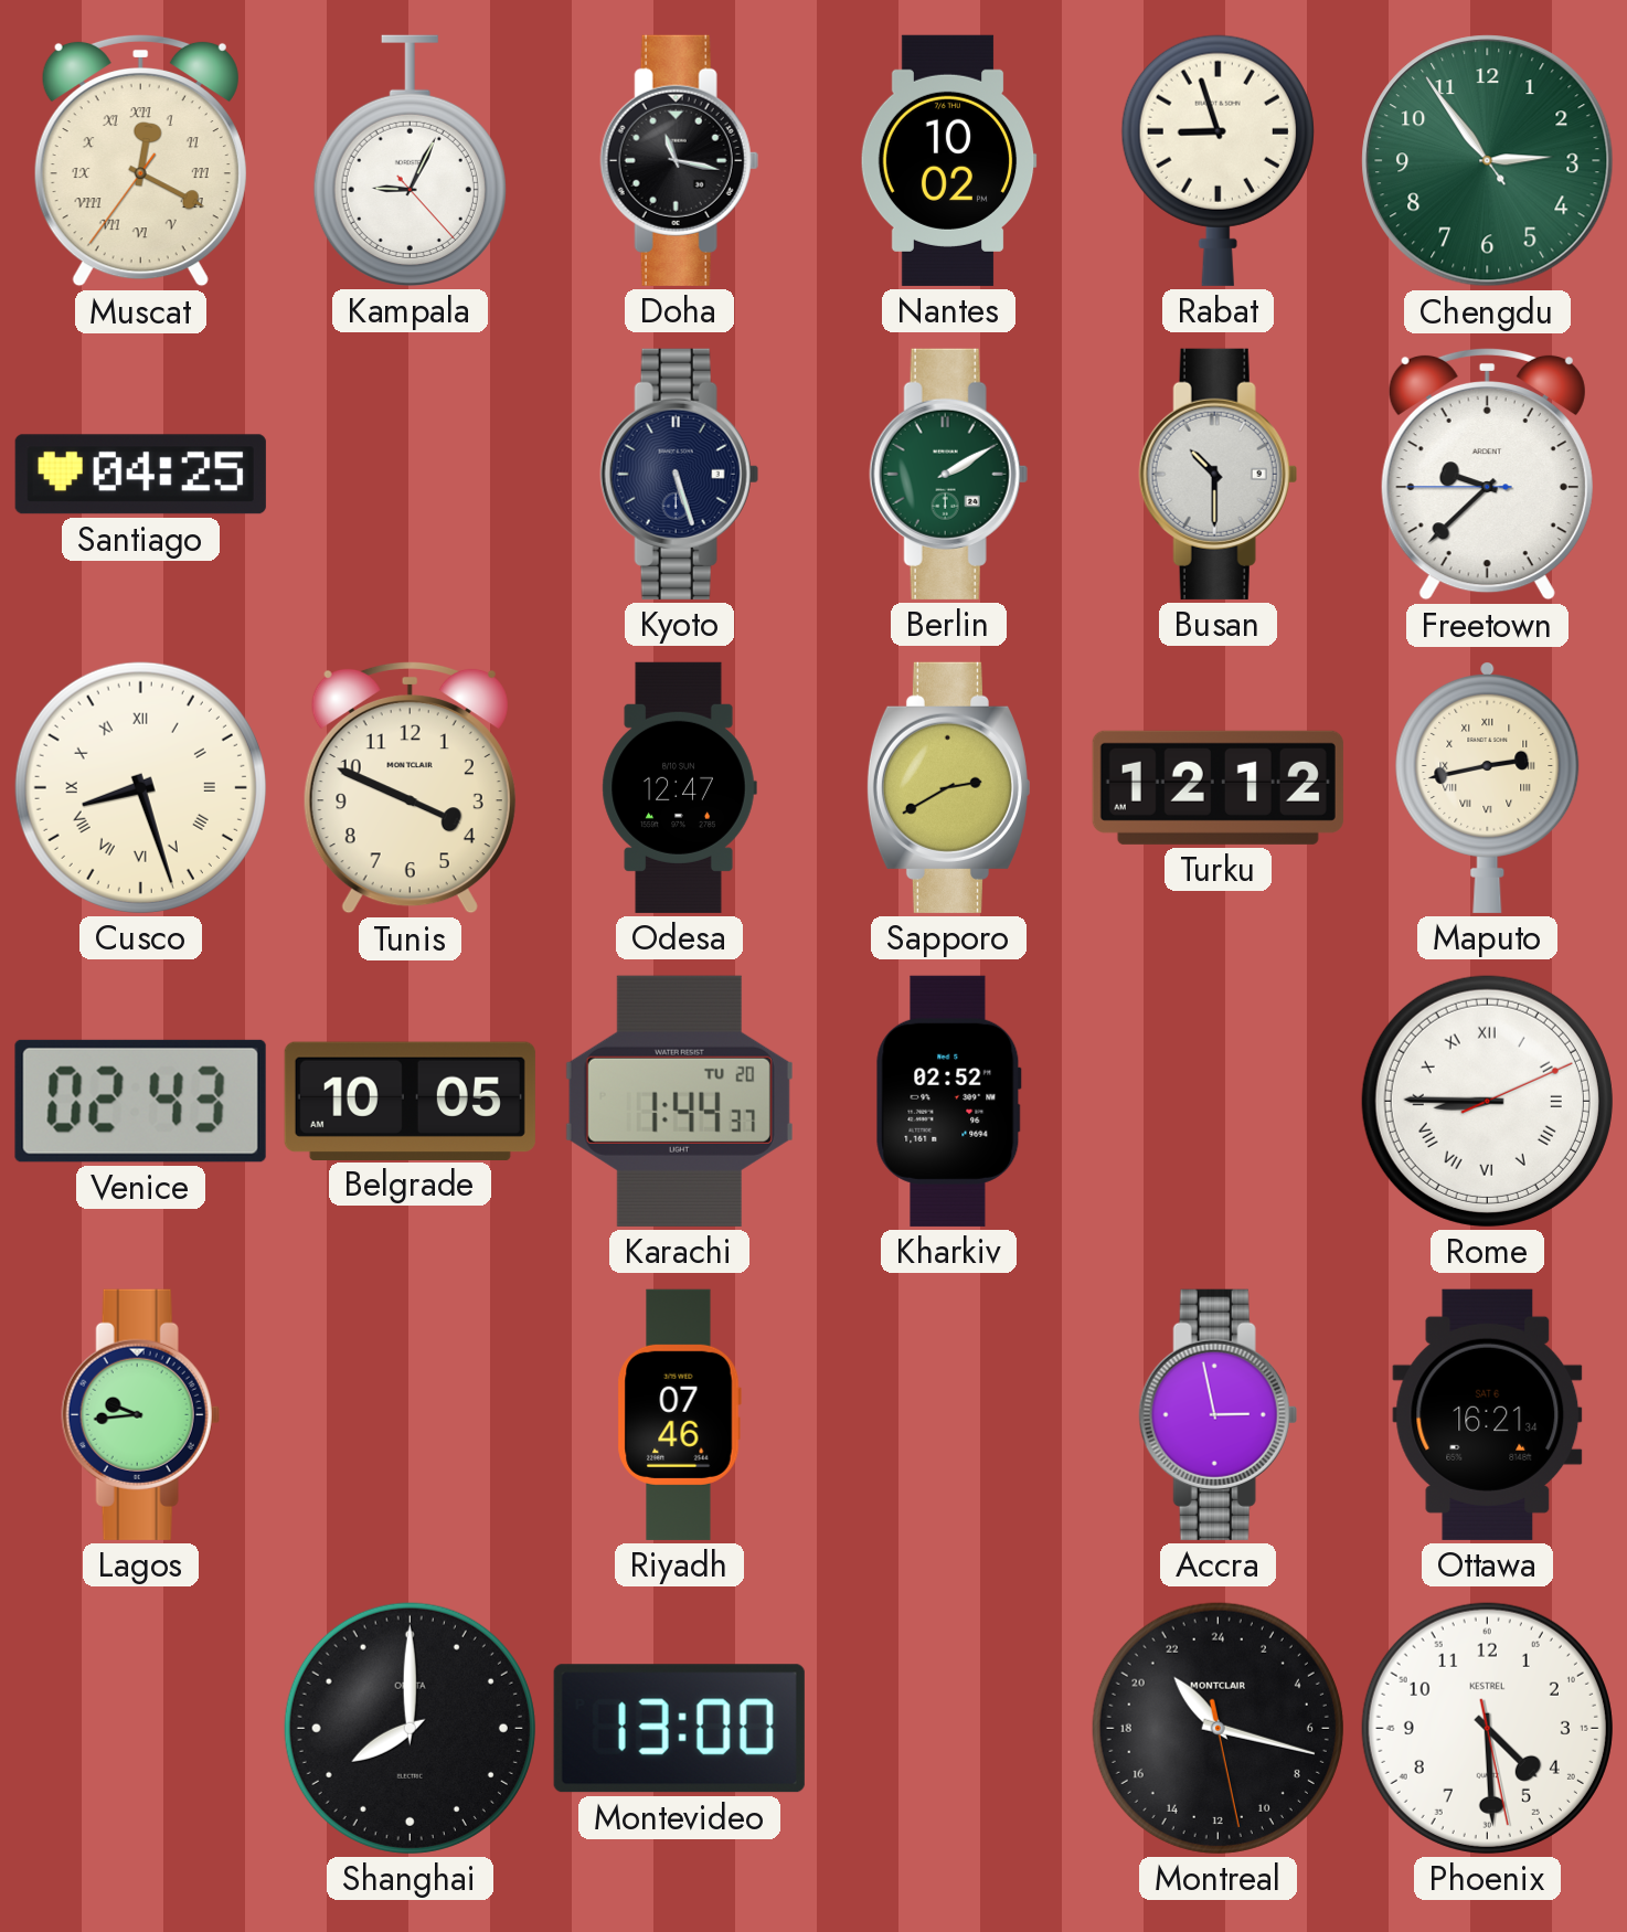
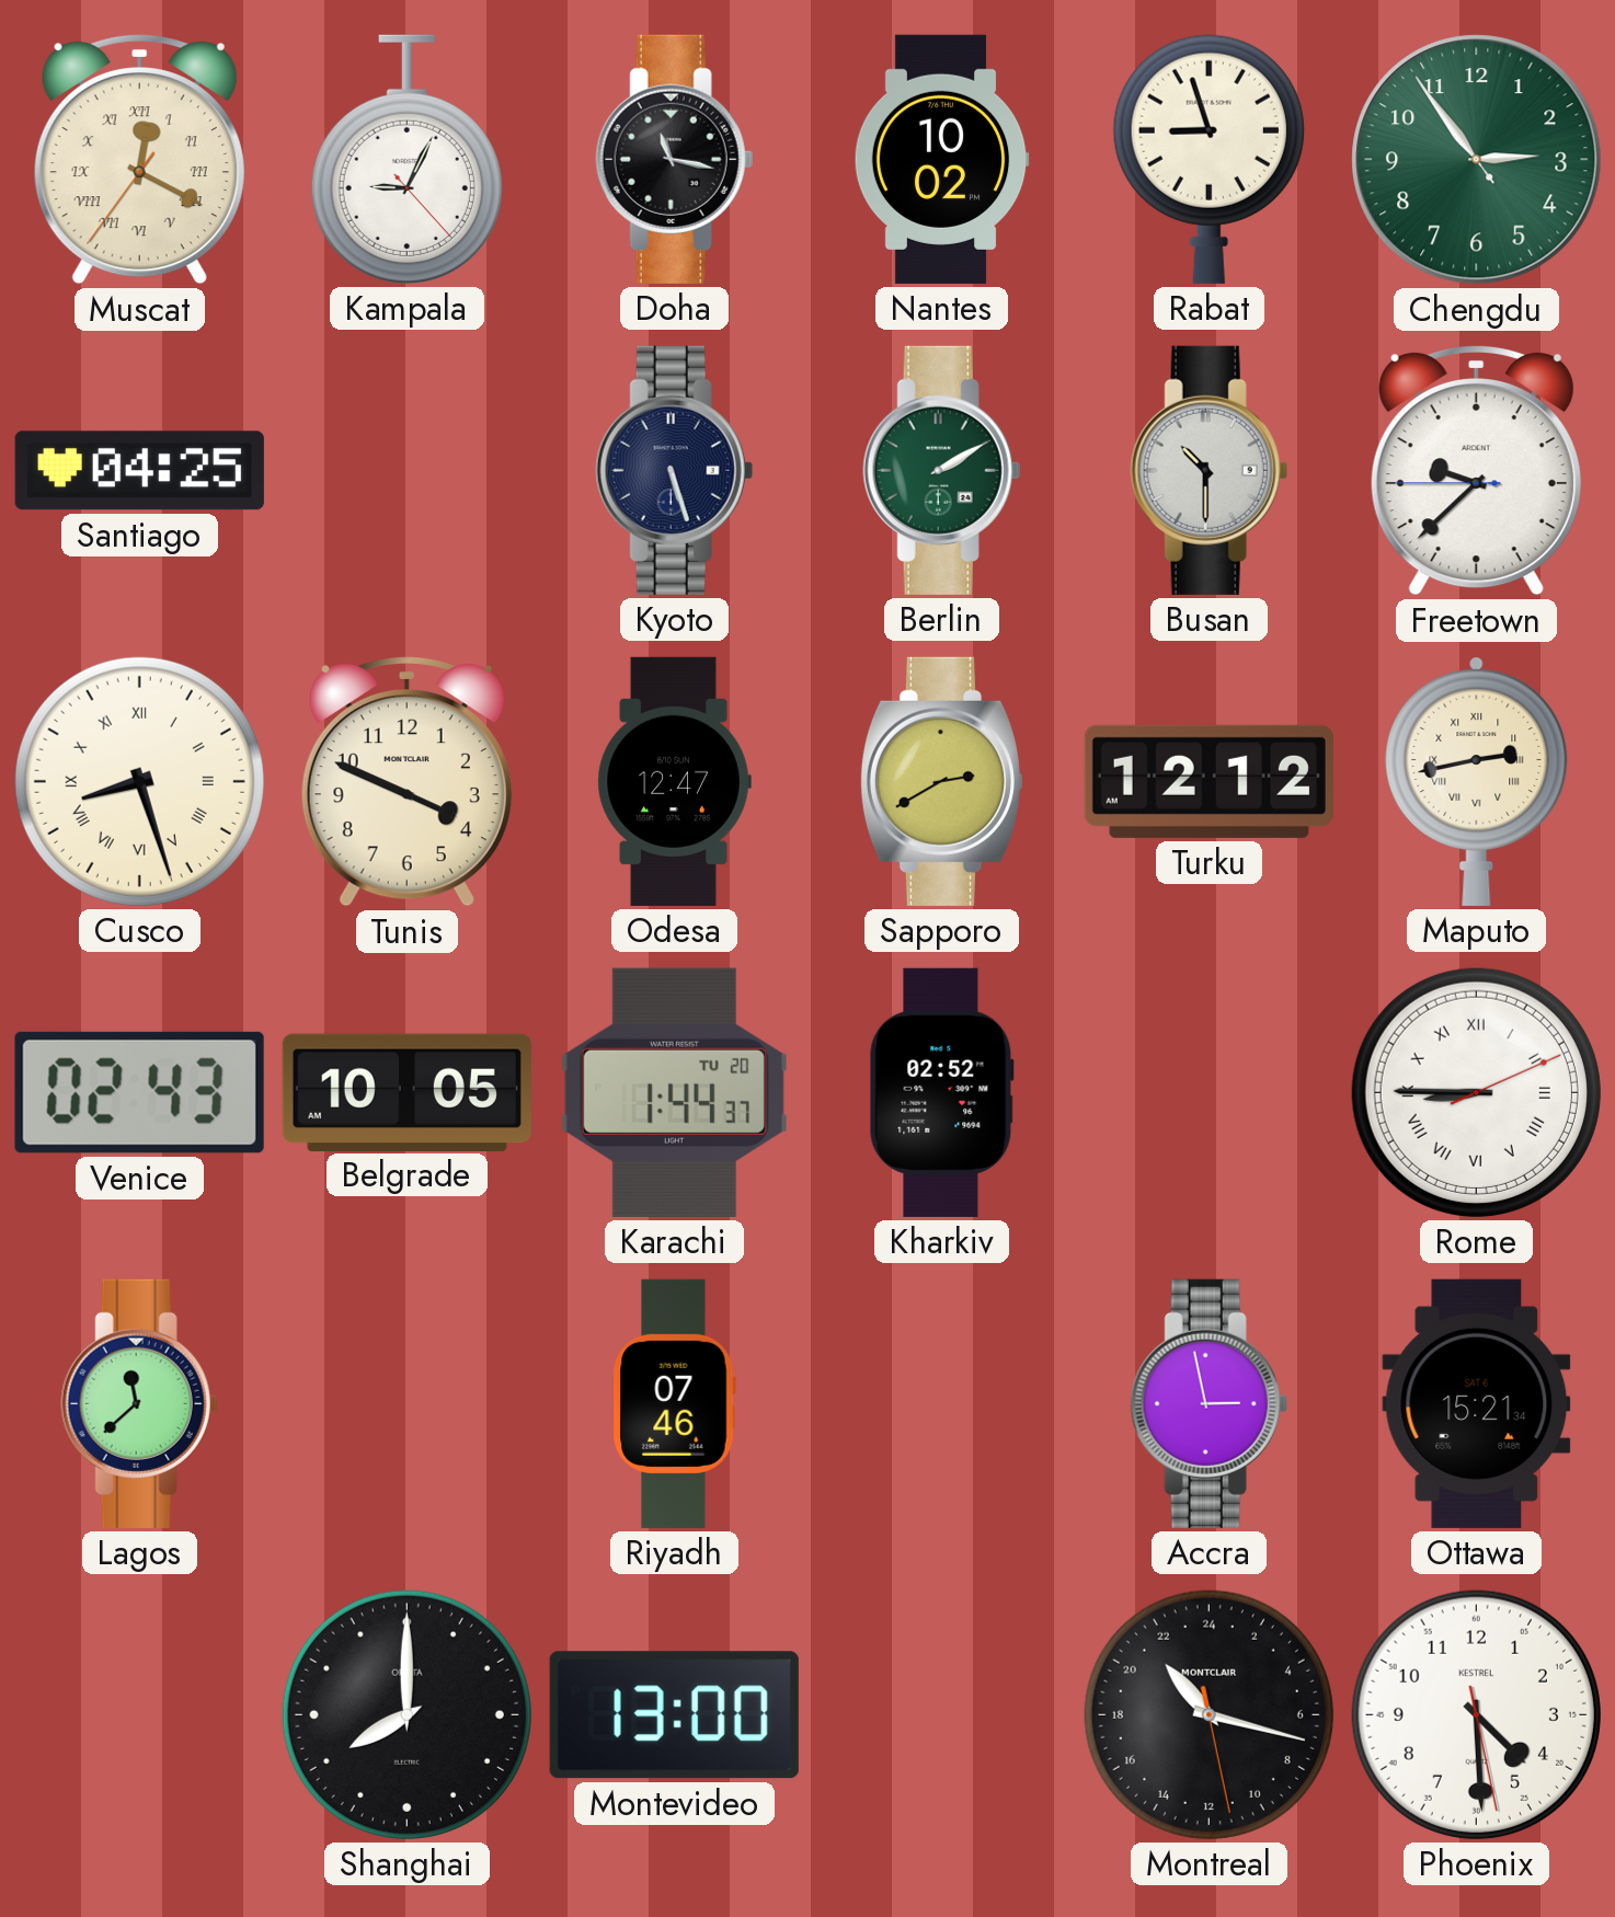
Lagos: 9:44 -> 11:38
Ottawa: 16:21 -> 15:21
